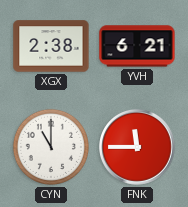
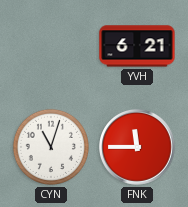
XGX: 2:38 -> none
CYN: 11:00 -> 11:03
